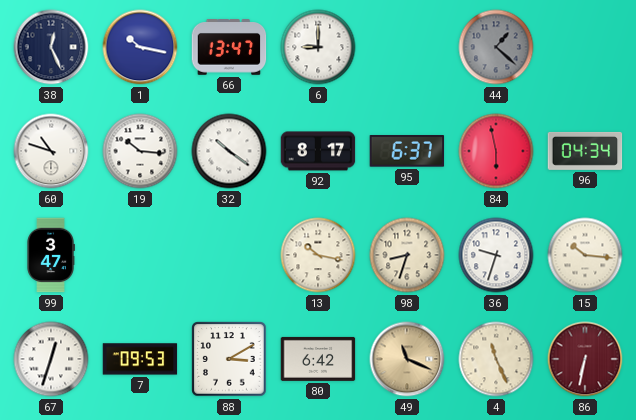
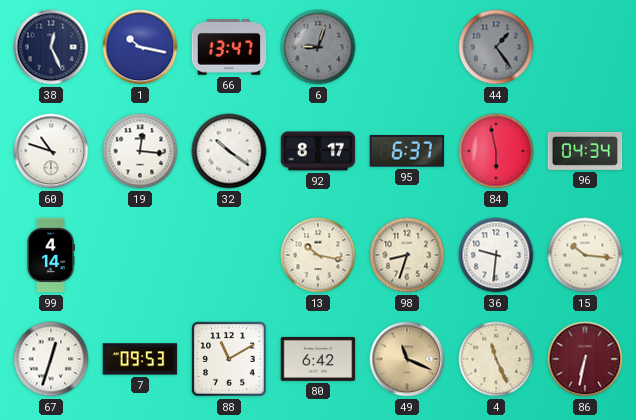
6: 9:00 -> 9:03
6 dial: white -> grey
44: 1:22 -> 1:24
19: 10:16 -> 12:16
99: 3:47 -> 4:14
36: 9:33 -> 9:31
88: 3:10 -> 11:10
